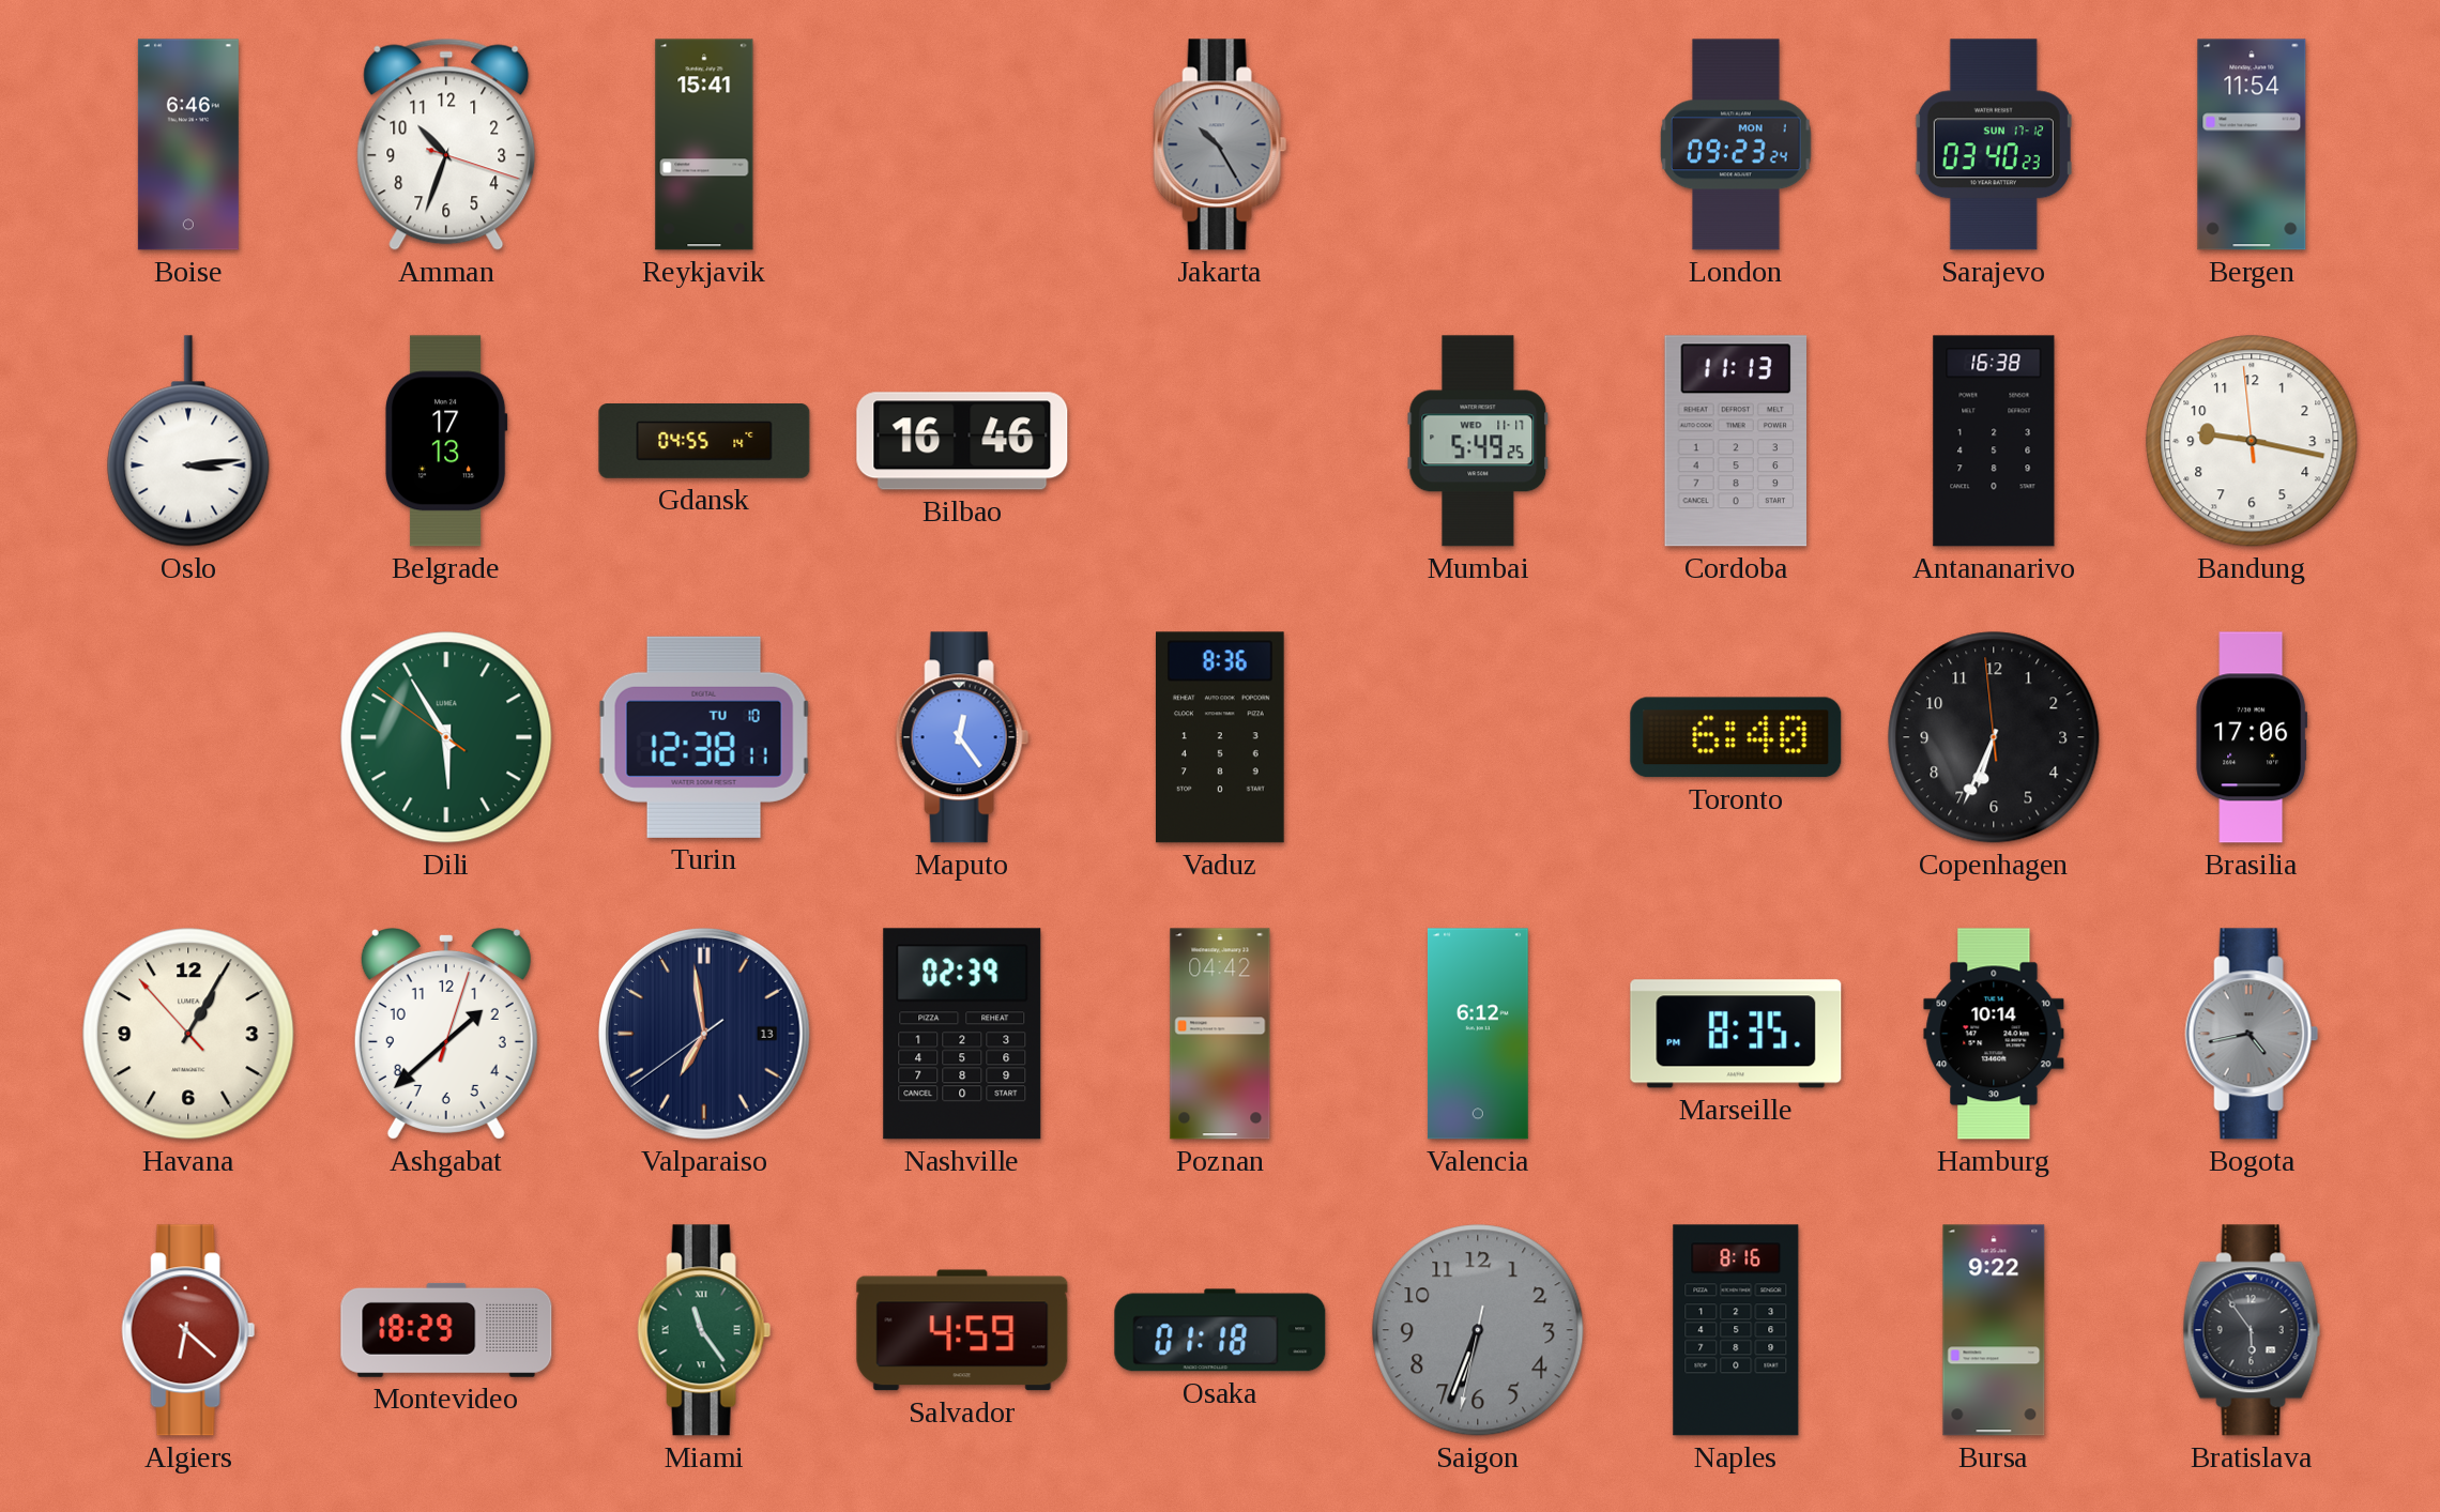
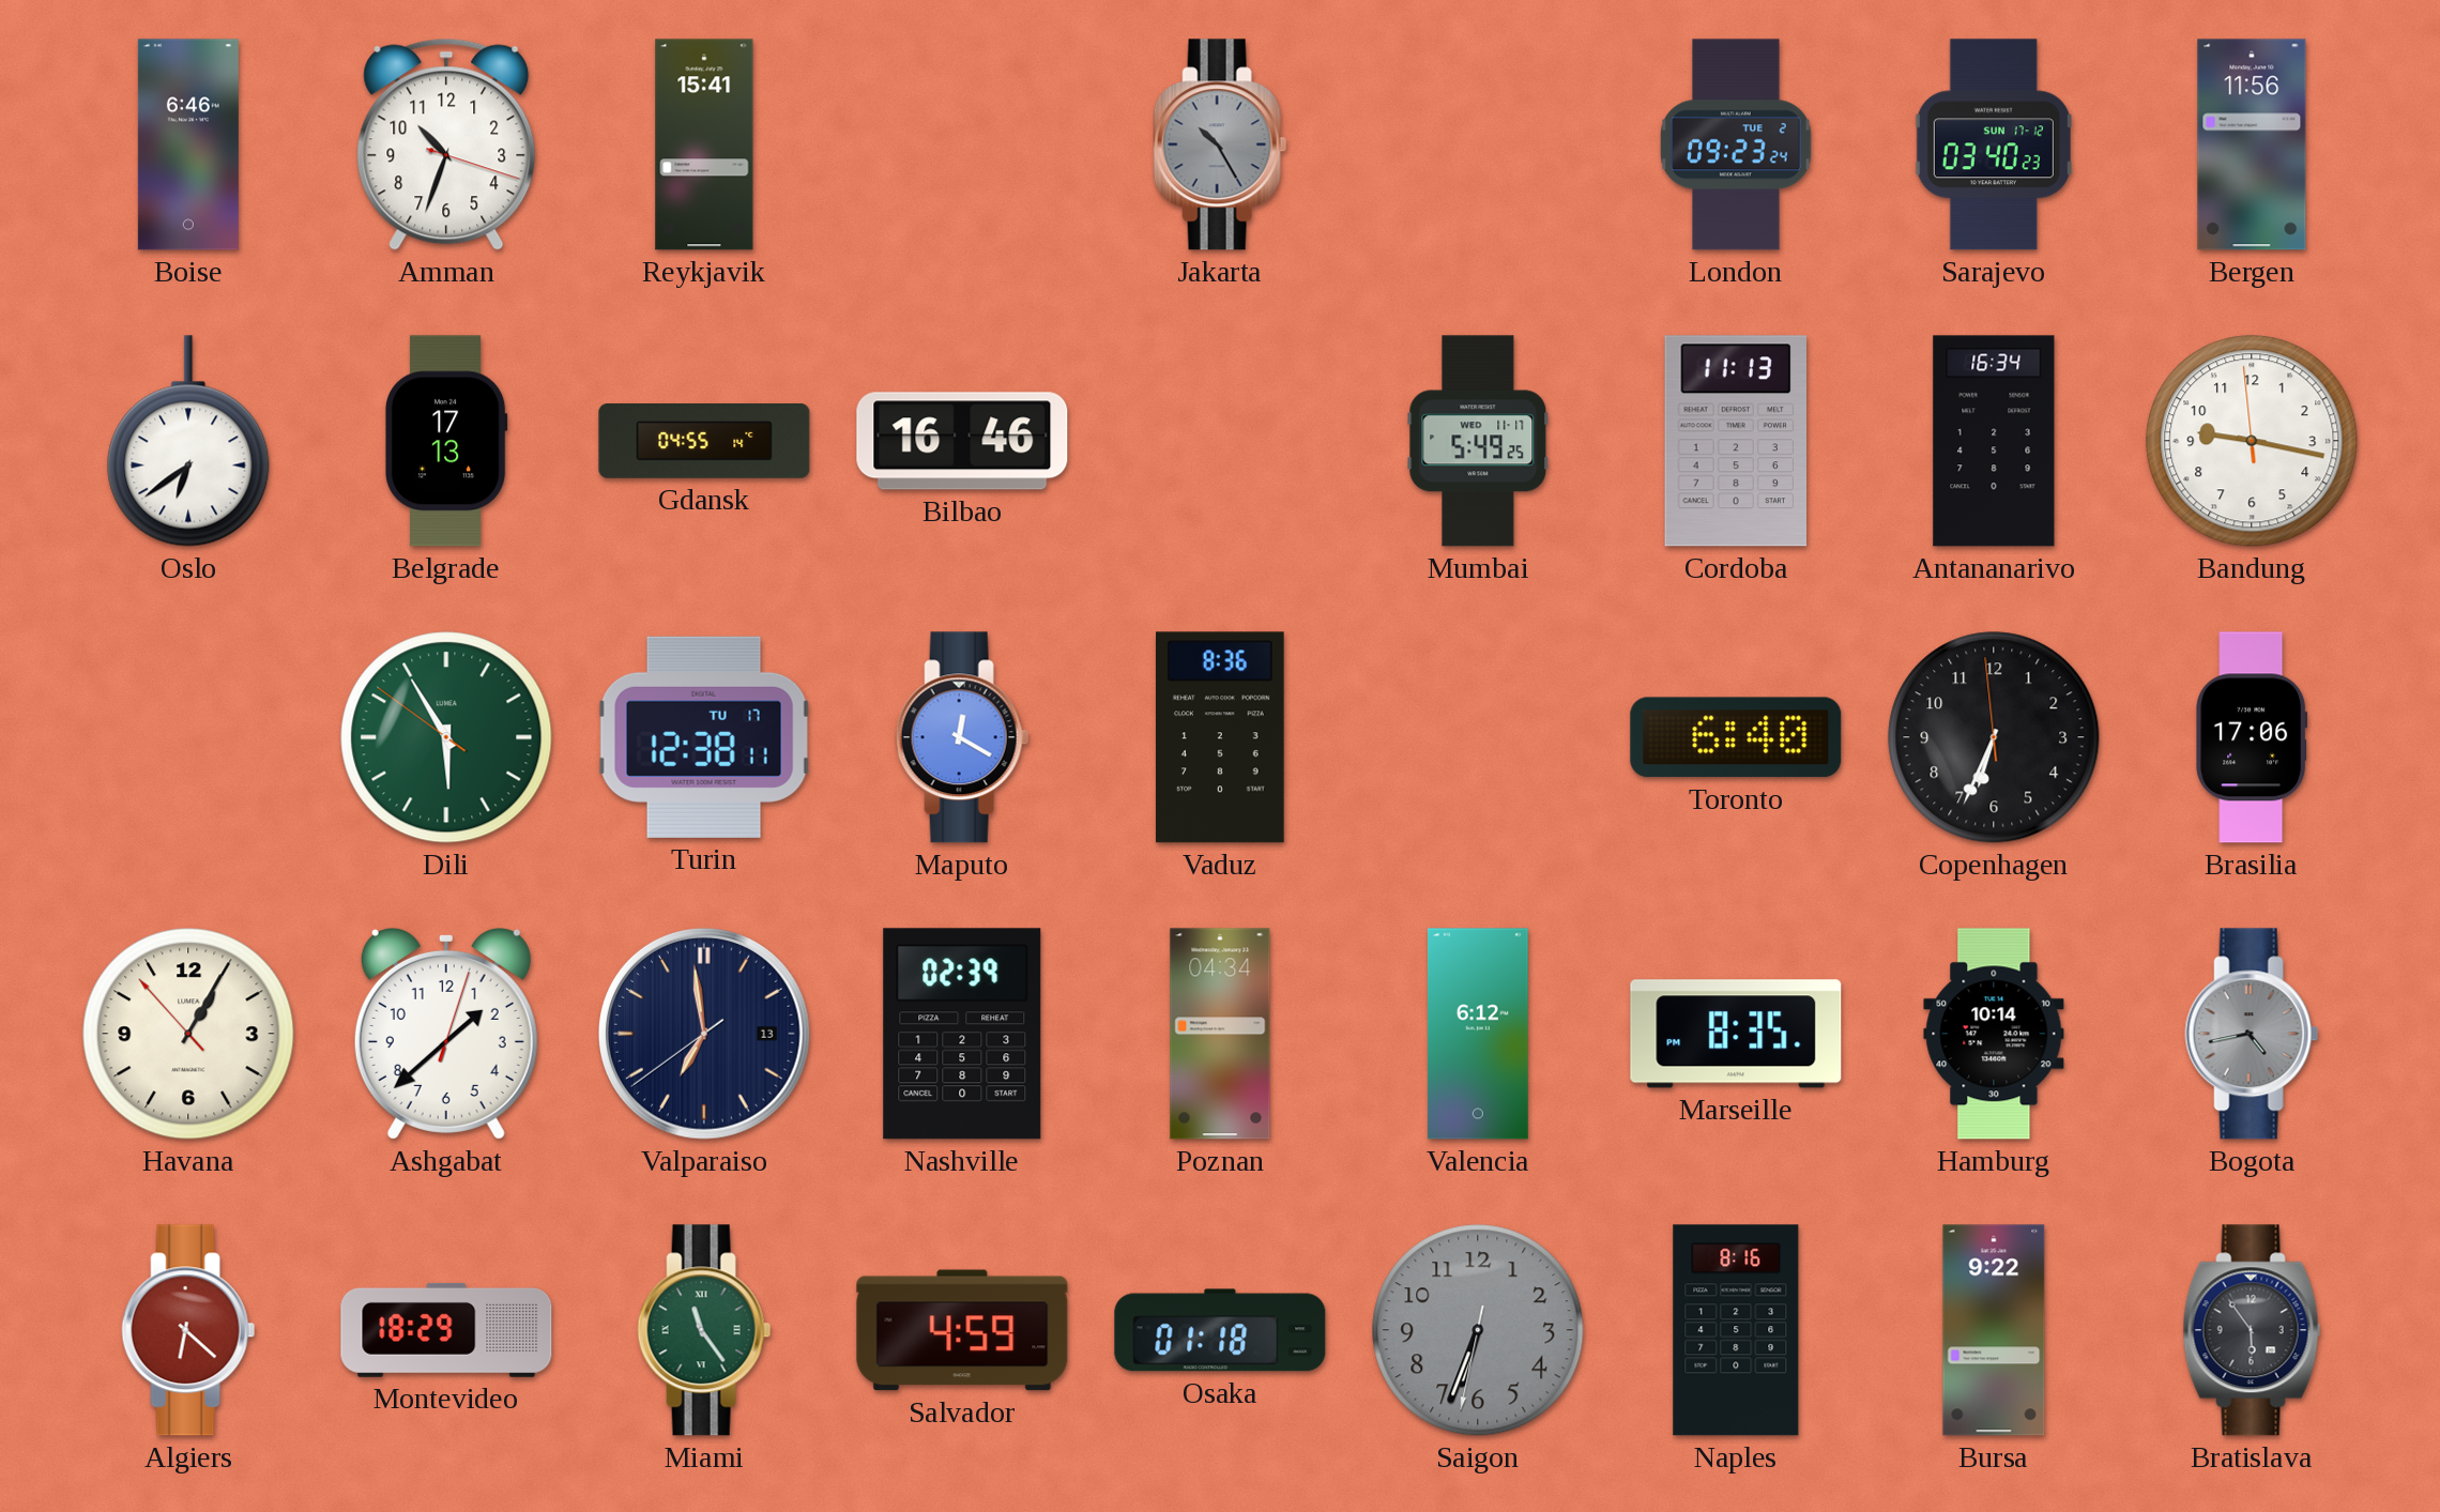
London date: MON 1 -> TUE 2
Bergen: 11:54 -> 11:56
Oslo: 3:14 -> 6:39
Antananarivo: 16:38 -> 16:34
Turin date: TU 10 -> TU 17
Maputo: 12:24 -> 12:20
Poznan: 04:42 -> 04:34
